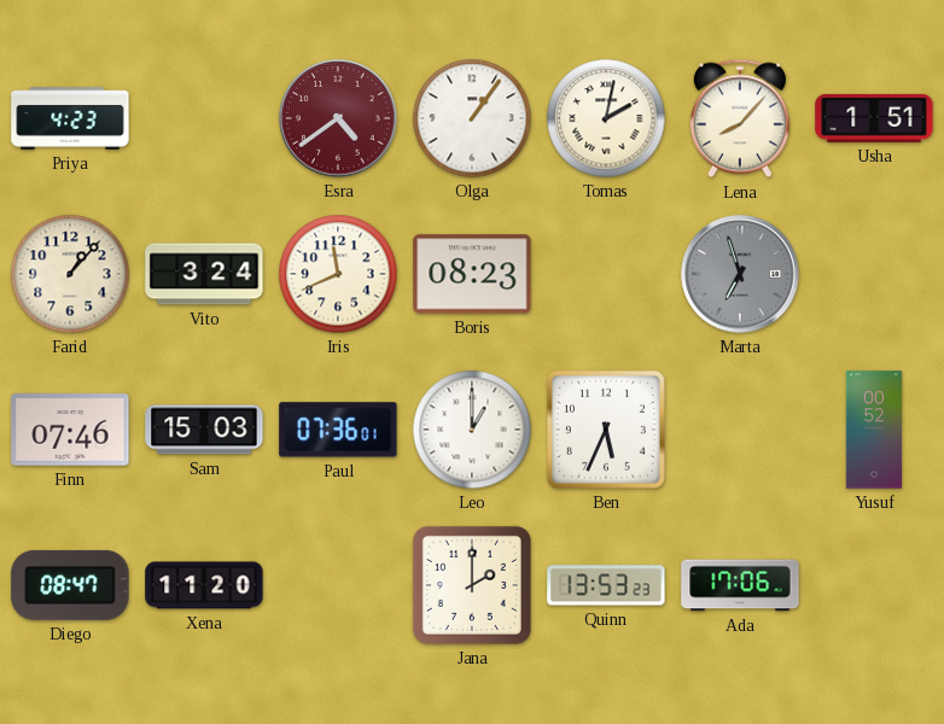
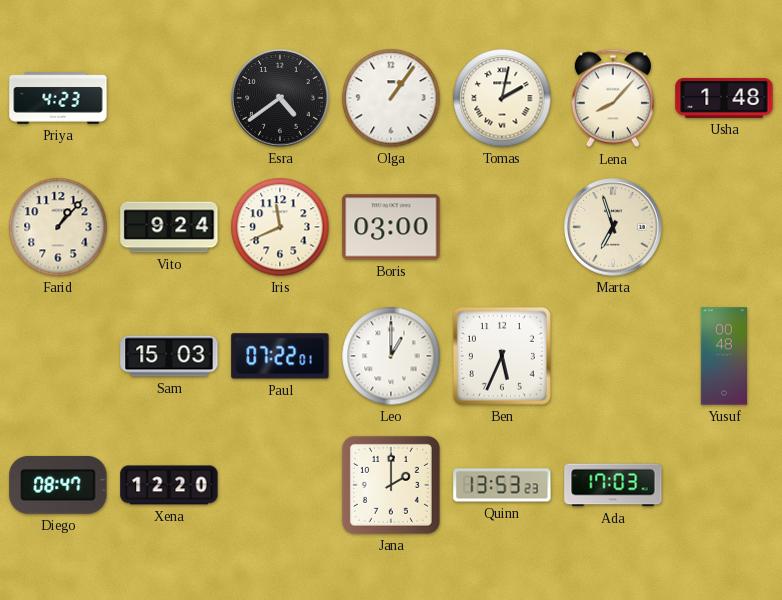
Esra dial: burgundy -> black
Usha: 1:51 -> 1:48
Vito: 3:24 -> 9:24
Boris: 08:23 -> 03:00
Marta dial: grey -> cream
Finn: 07:46 -> none
Paul: 07:36 -> 07:22
Yusuf: 00:52 -> 00:48
Xena: 11:20 -> 12:20
Ada: 17:06 -> 17:03
